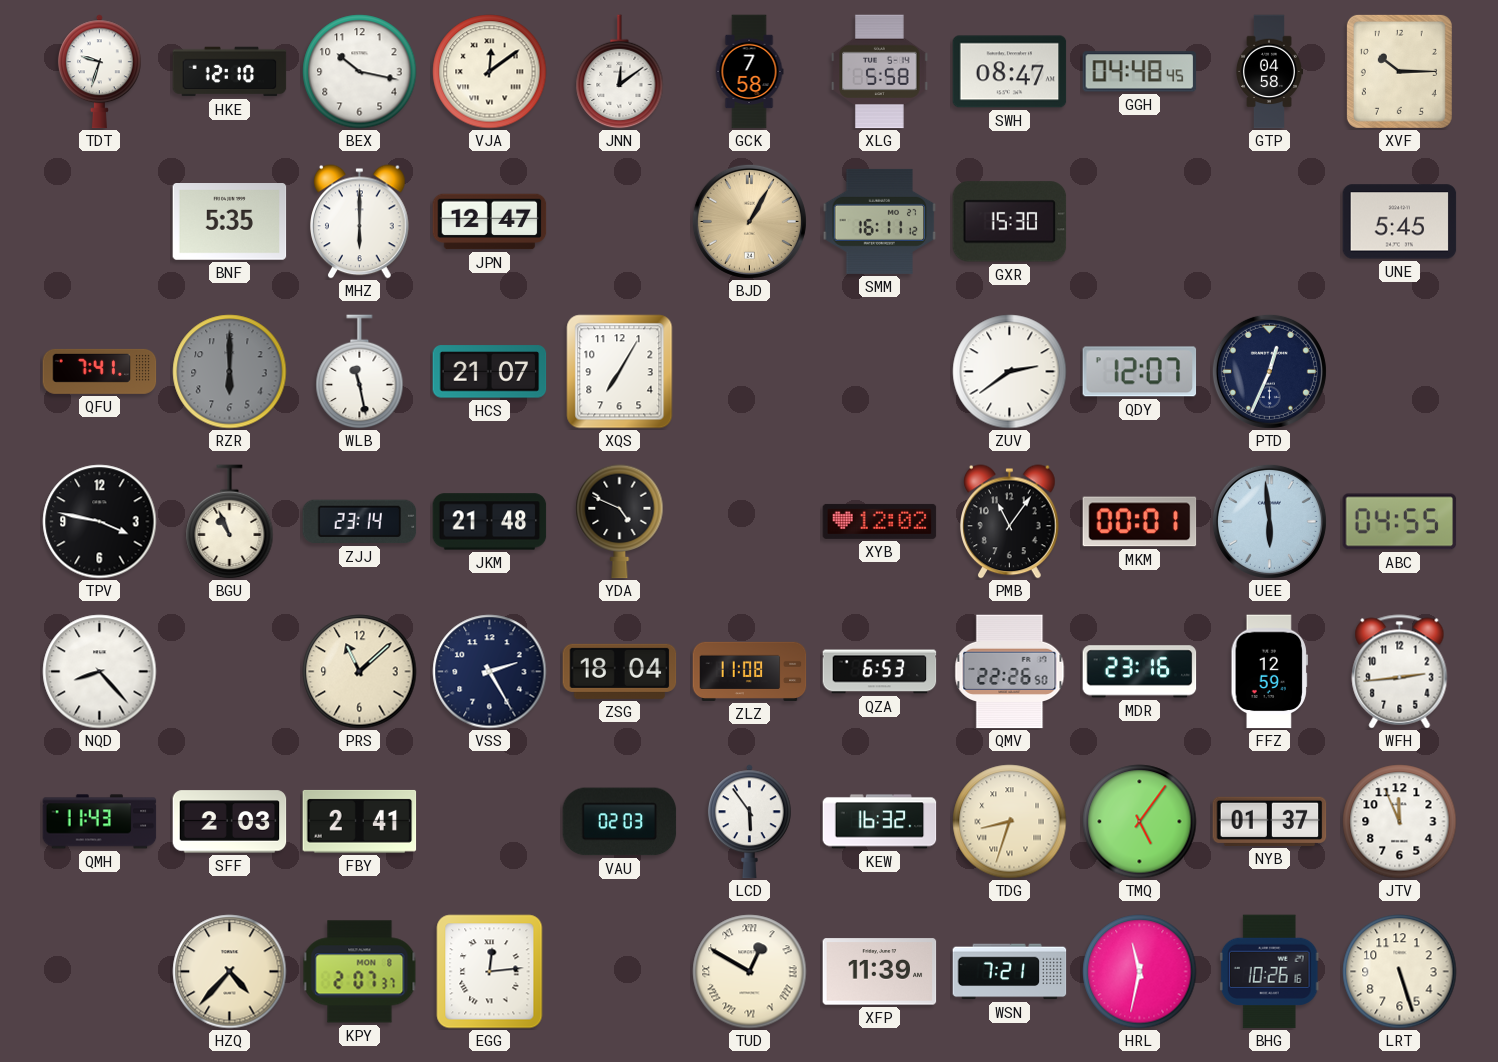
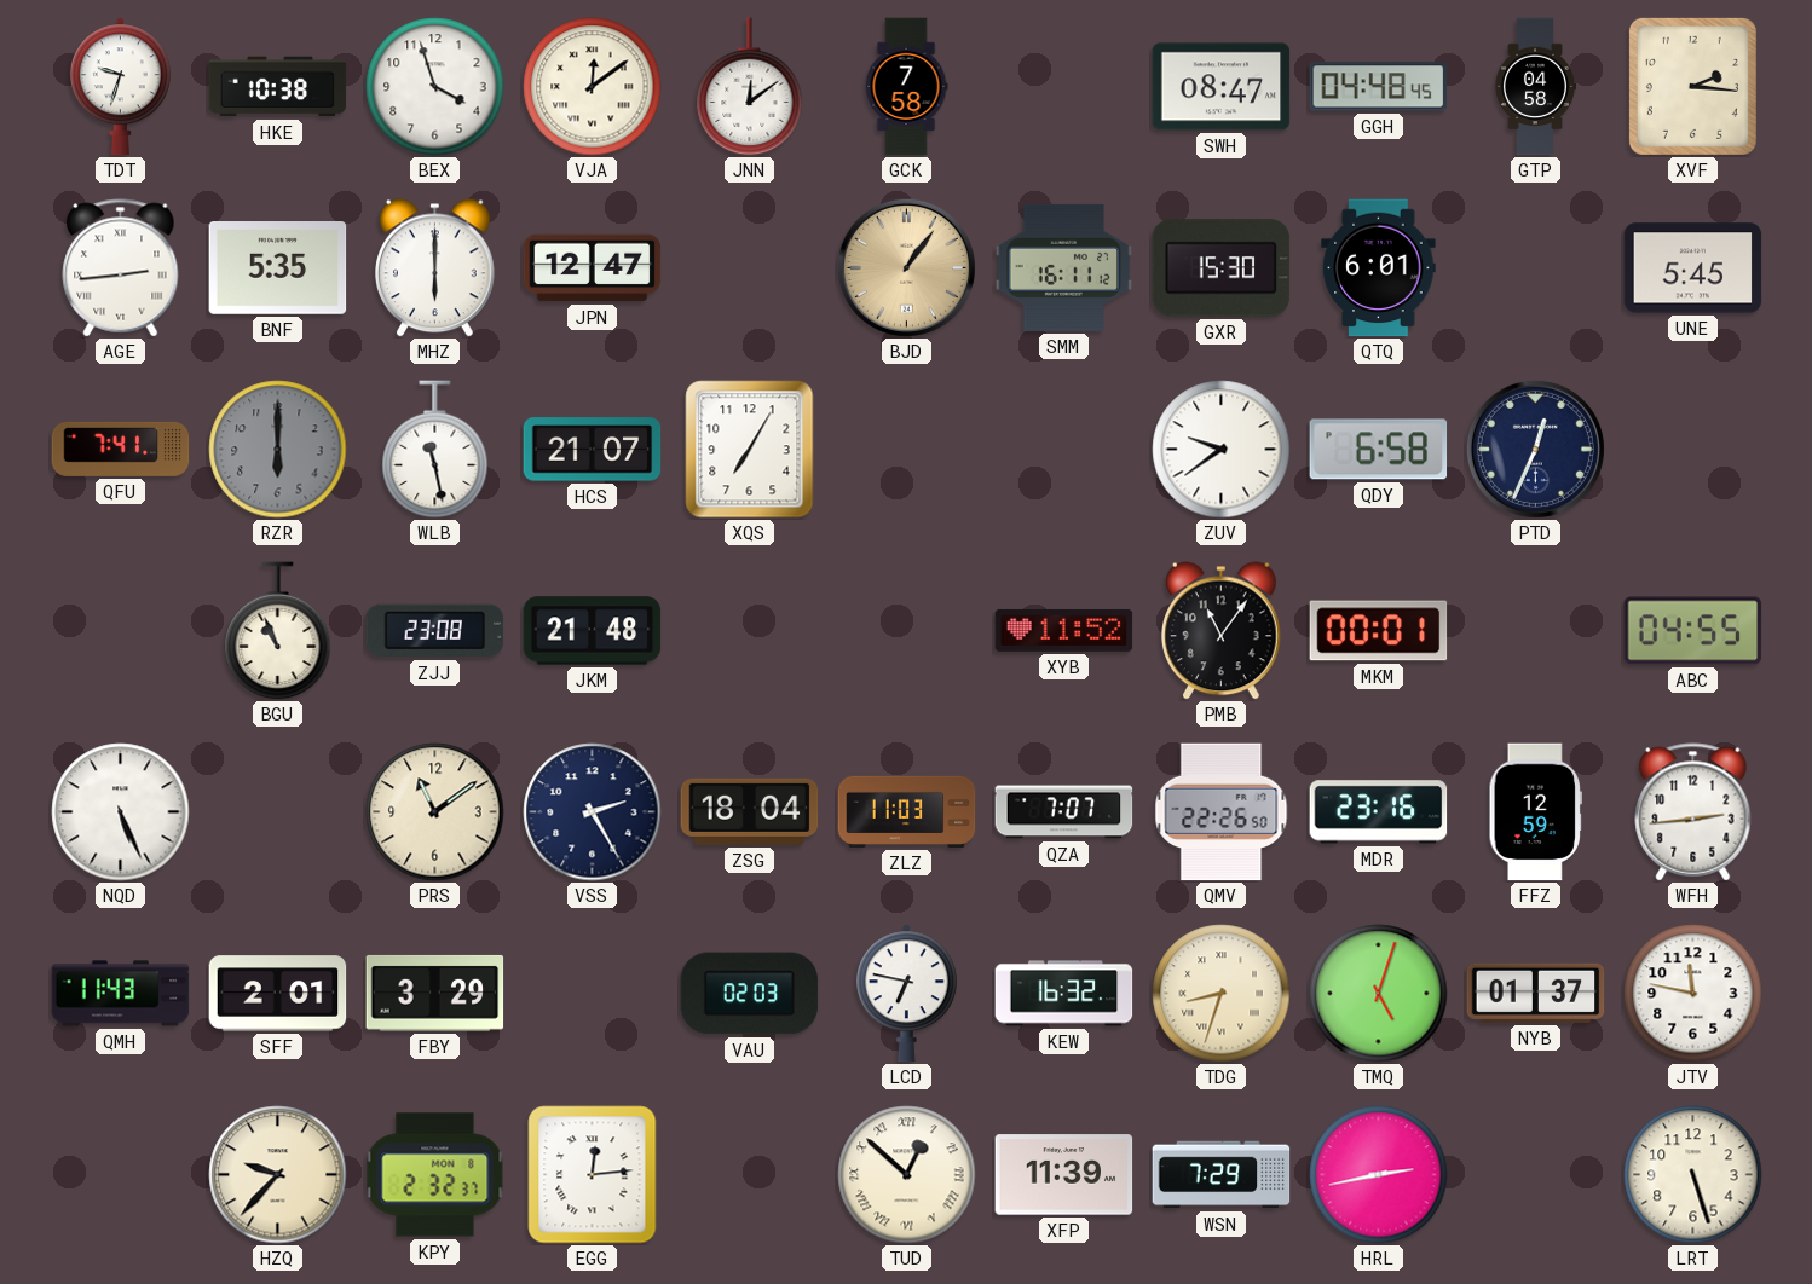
HKE: 12:10 -> 10:38
BEX: 10:17 -> 3:57
XLG: 5:58 -> none
XVF: 10:15 -> 2:16
AGE: none -> 2:44
BJD: 1:05 -> 1:06
QTQ: none -> 6:01
ZUV: 2:39 -> 9:39
QDY: 12:07 -> 6:58
TPV: 3:47 -> none
ZJJ: 23:14 -> 23:08
YDA: 4:49 -> none
XYB: 12:02 -> 11:52
UEE: 5:59 -> none
NQD: 8:23 -> 5:26
PRS: 11:08 -> 11:09
ZLZ: 11:08 -> 11:03
QZA: 6:53 -> 7:07
SFF: 2:03 -> 2:01
FBY: 2:41 -> 3:29
LCD: 5:54 -> 6:47
TMQ: 5:06 -> 5:03
JTV: 11:56 -> 11:47
HZQ: 4:37 -> 9:37
KPY: 2:07 -> 2:32
TUD: 12:50 -> 12:52
WSN: 7:21 -> 7:29
HRL: 11:32 -> 2:43
BHG: 10:26 -> none
